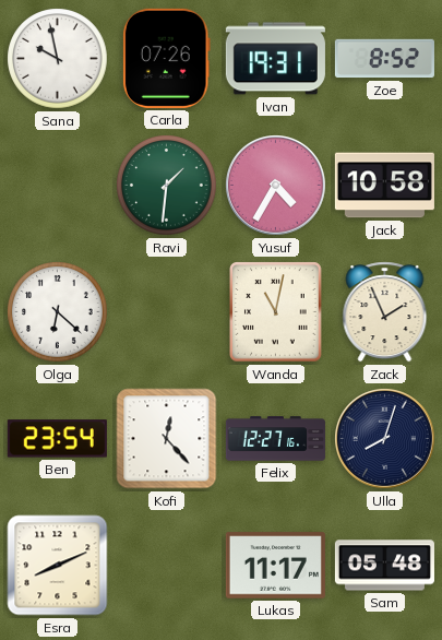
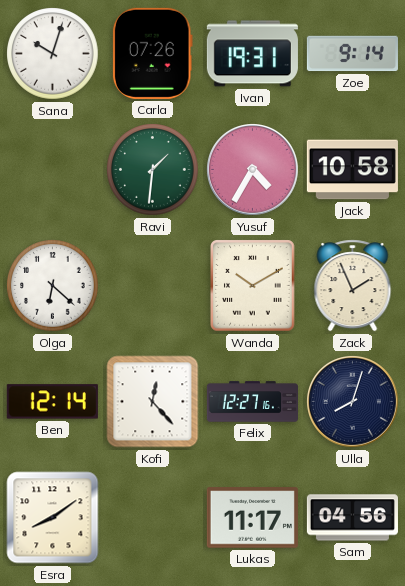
Sana: 9:58 -> 10:03
Zoe: 8:52 -> 9:14
Wanda: 11:02 -> 10:10
Ben: 23:54 -> 12:14
Esra: 8:11 -> 8:09
Sam: 05:48 -> 04:56
